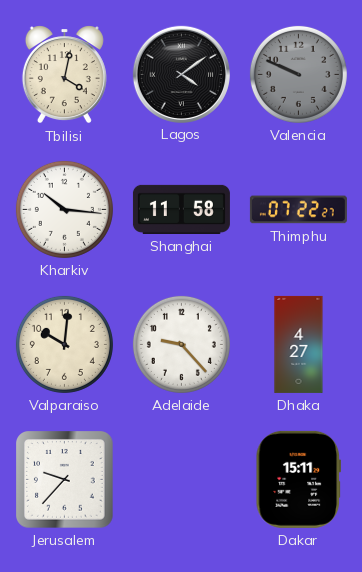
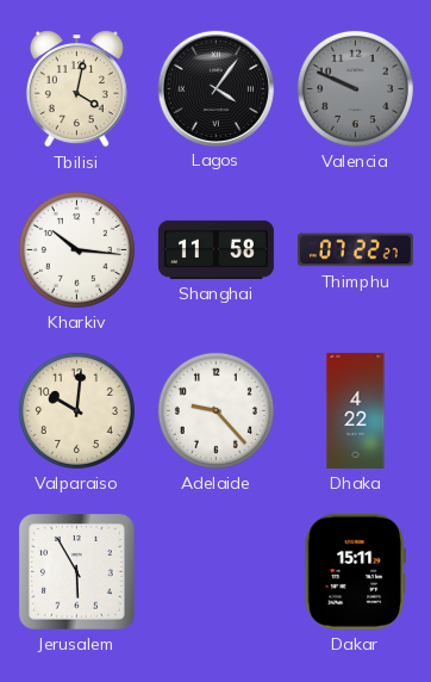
Lagos: 4:09 -> 4:06
Dhaka: 4:27 -> 4:22
Jerusalem: 9:37 -> 5:55
